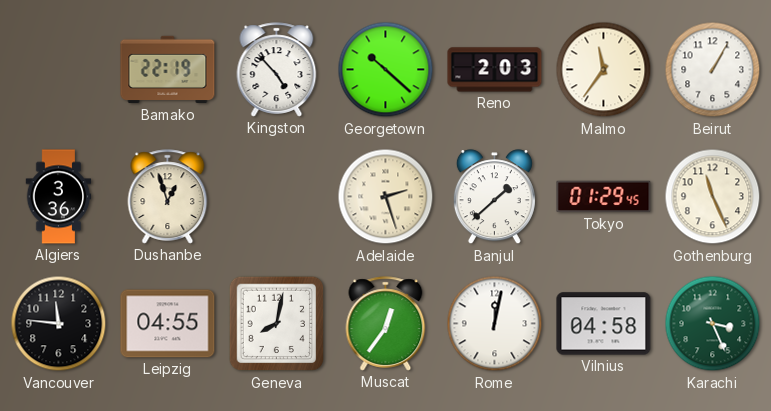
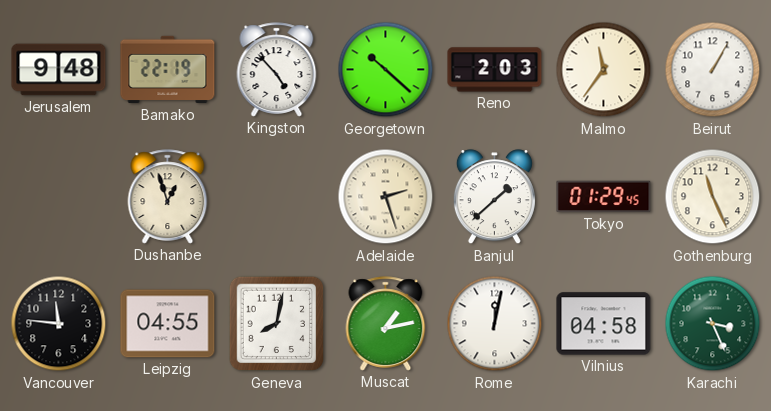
Jerusalem: none -> 9:48
Algiers: 3:36 -> none
Muscat: 12:36 -> 1:13
